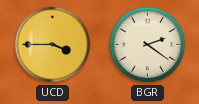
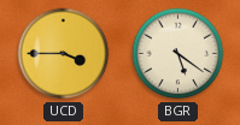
BGR: 2:21 -> 5:21
